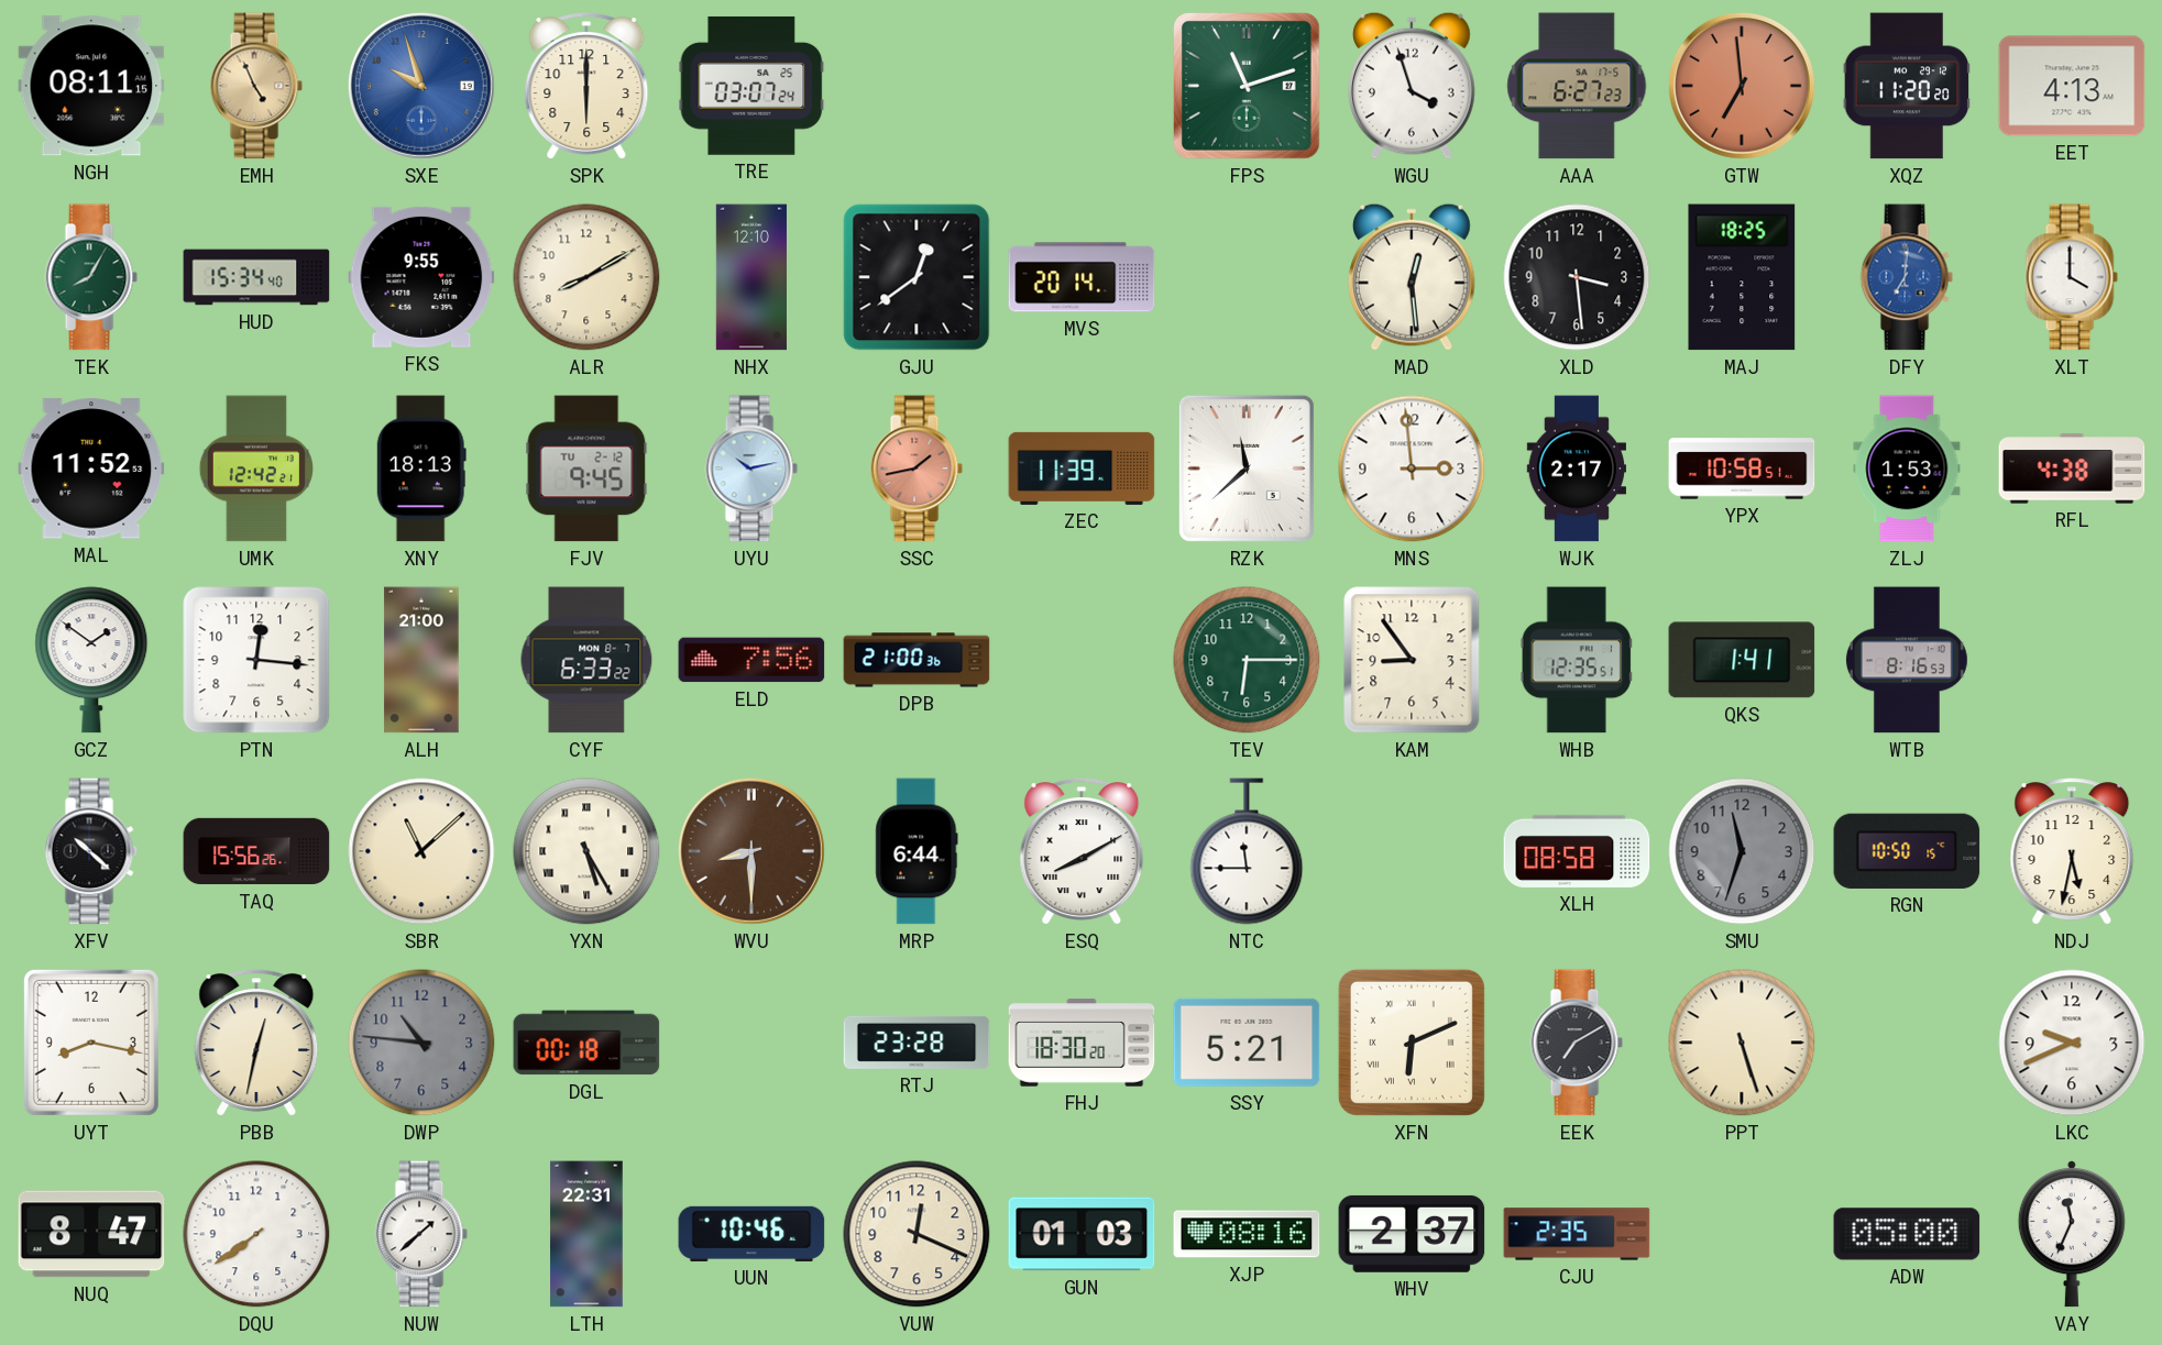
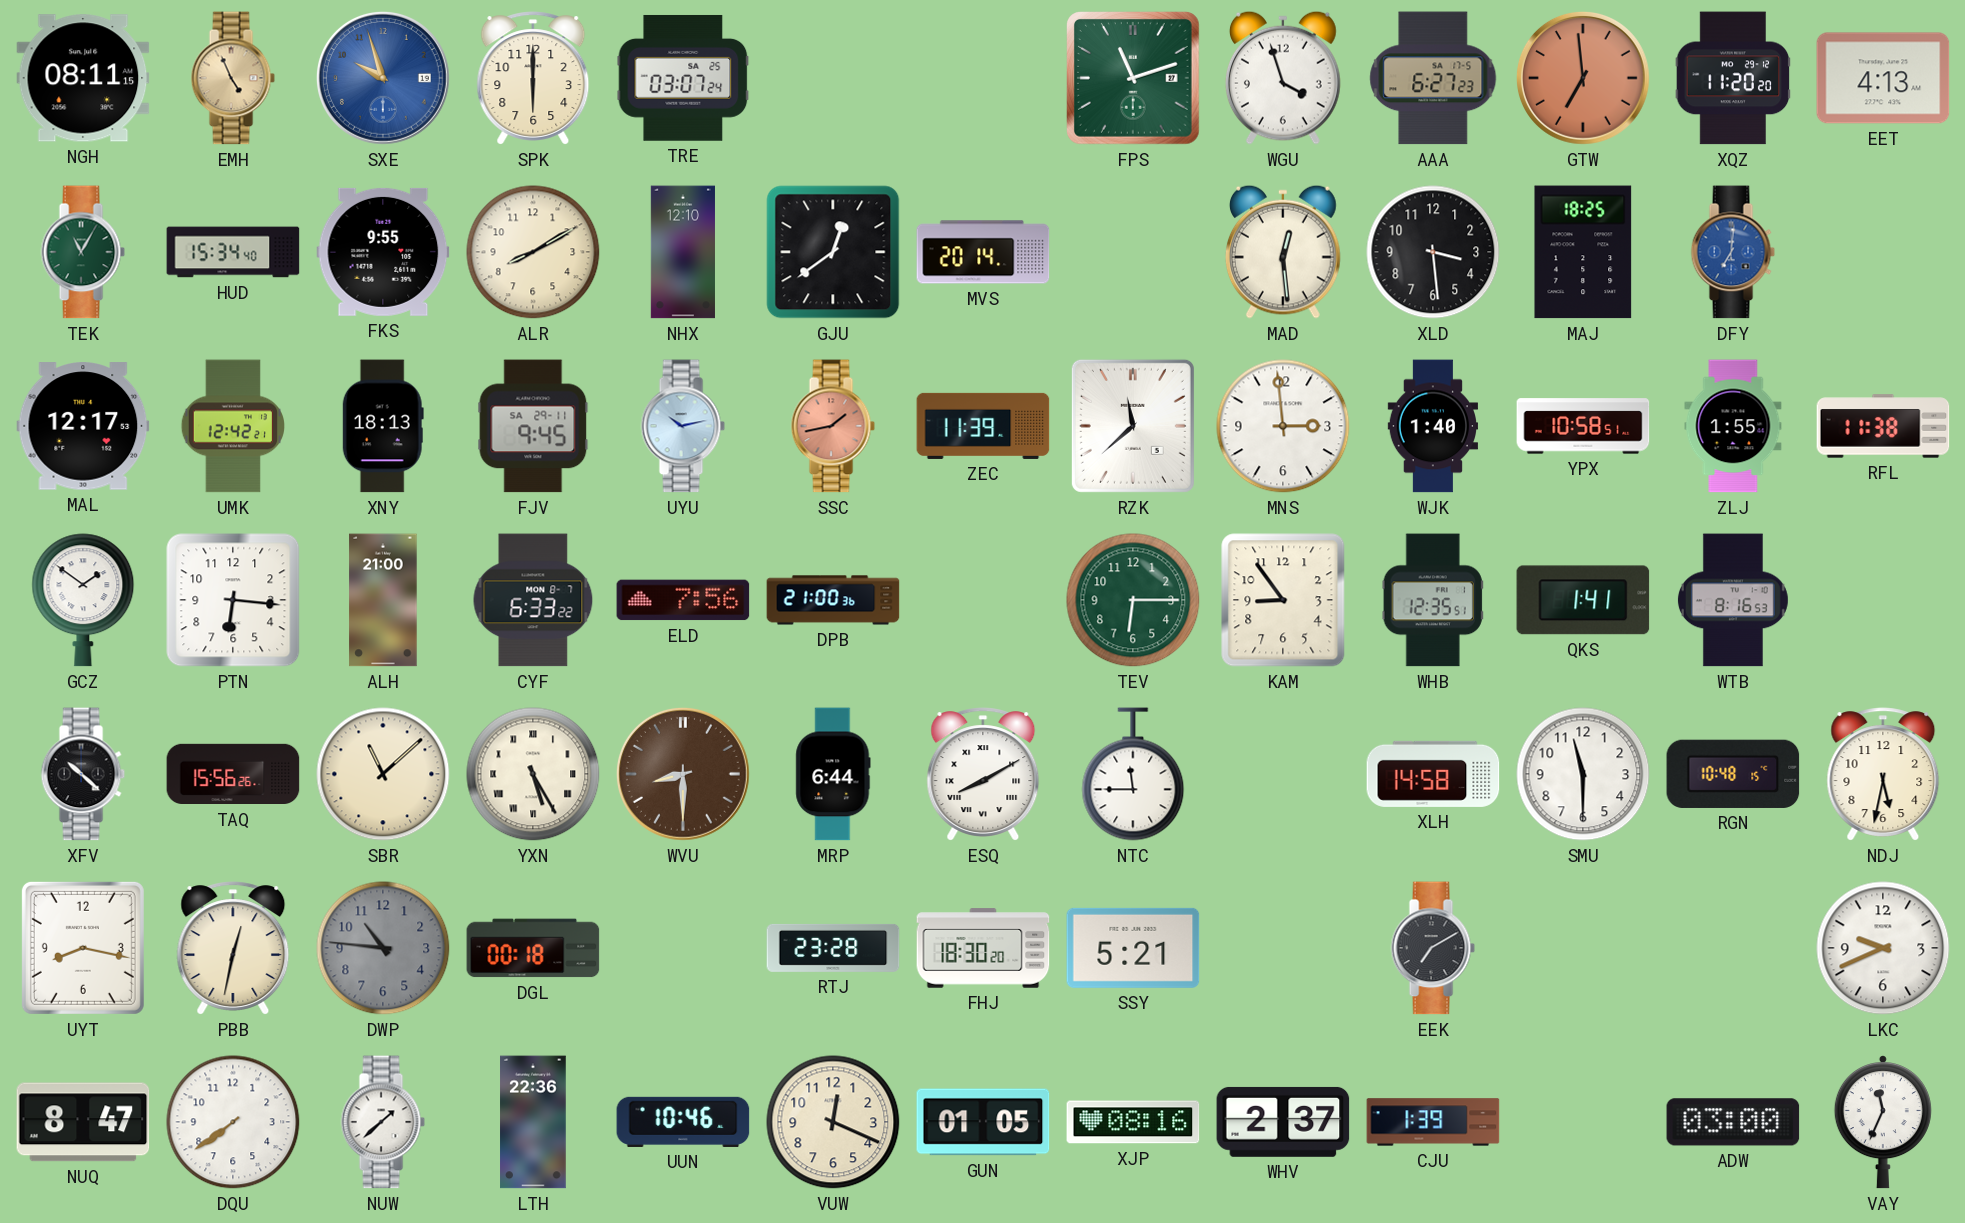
TEK: 8:05 -> 11:05
XLT: 4:00 -> none
MAL: 11:52 -> 12:17
FJV date: TU 2-12 -> SA 29-11
WJK: 2:17 -> 1:40
ZLJ: 1:53 -> 1:55
RFL: 4:38 -> 11:38
PTN: 12:16 -> 6:16
XLH: 08:58 -> 14:58
SMU: 11:33 -> 11:30
SMU dial: grey -> white
RGN: 10:50 -> 10:48
XFN: 6:11 -> none
PPT: 5:27 -> none
LTH: 22:31 -> 22:36
GUN: 01:03 -> 01:05
CJU: 2:35 -> 1:39
ADW: 05:00 -> 03:00
